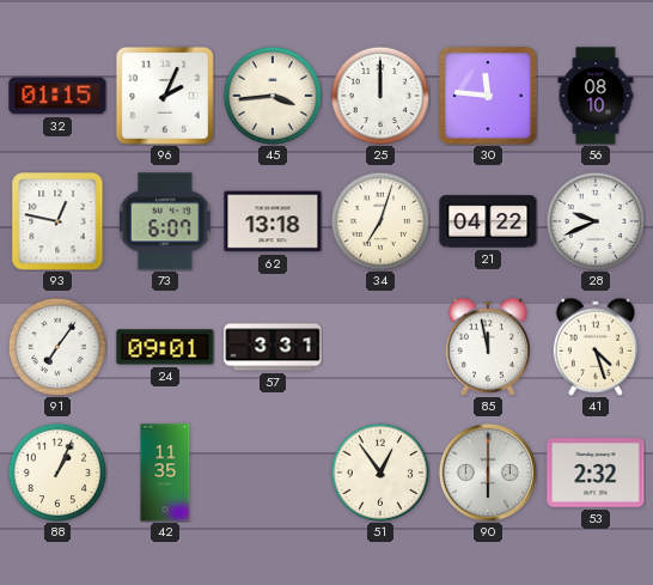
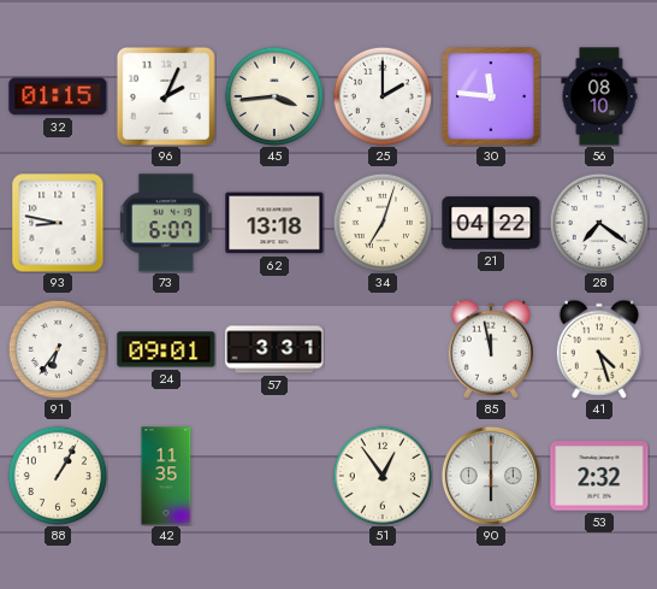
25: 12:00 -> 2:00
93: 12:47 -> 8:47
28: 9:41 -> 7:21
91: 7:06 -> 6:36
88: 1:04 -> 1:05
